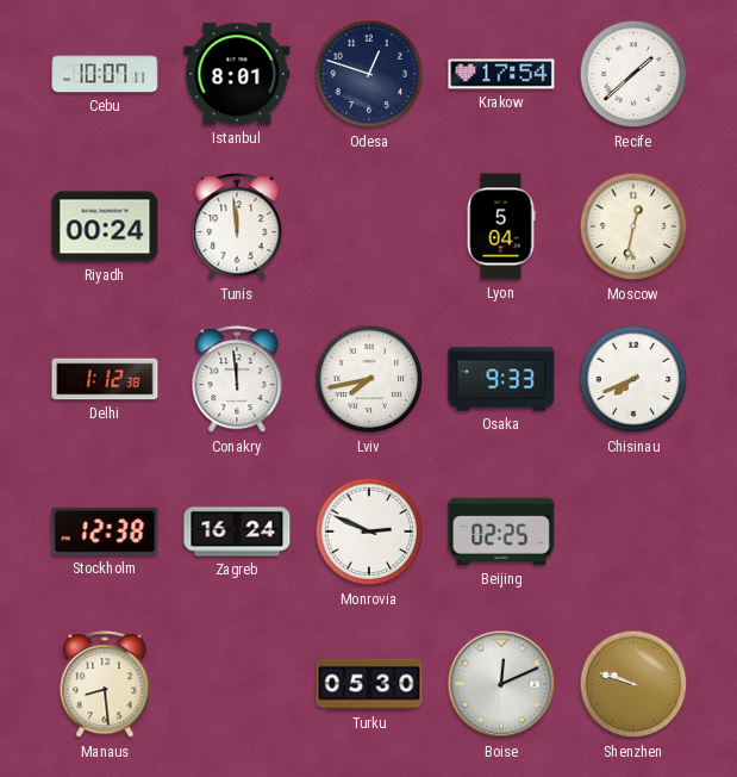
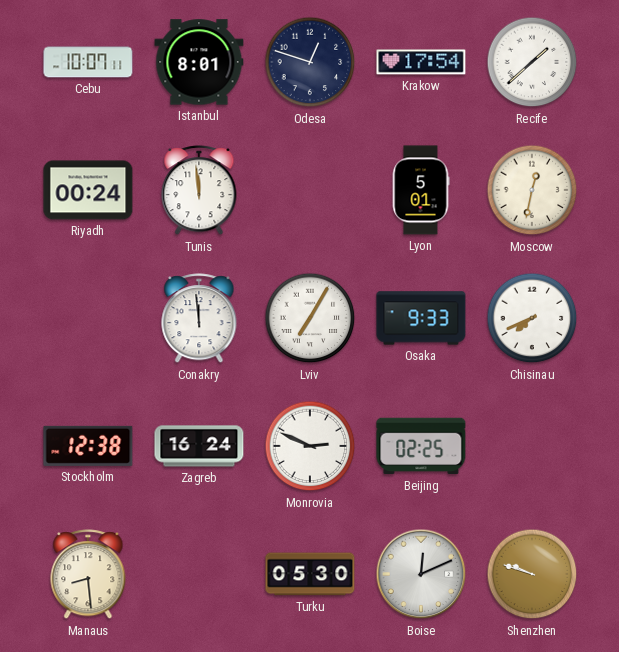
Lyon: 5:04 -> 5:01
Delhi: 1:12 -> none
Lviv: 7:43 -> 7:05
